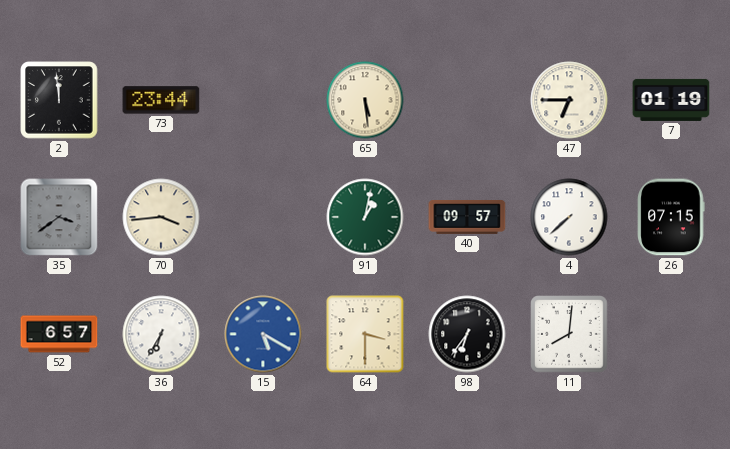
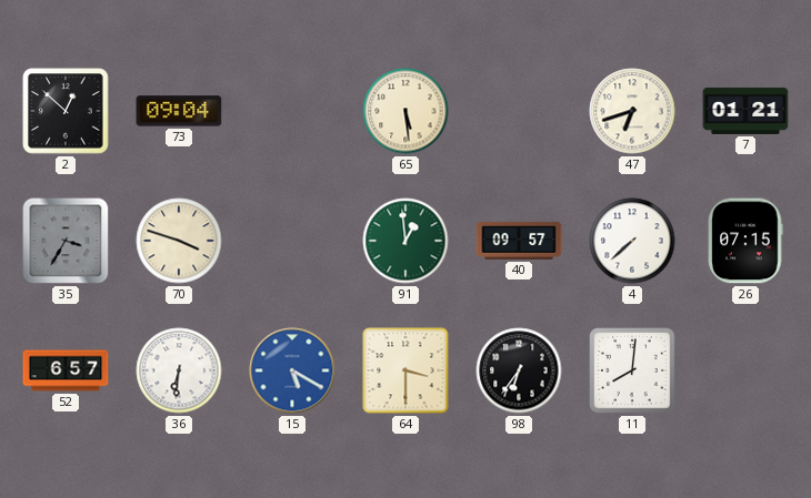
2: 11:59 -> 12:52
73: 23:44 -> 09:04
47: 6:45 -> 6:42
7: 01:19 -> 01:21
35: 3:39 -> 3:35
70: 3:44 -> 3:48
91: 1:02 -> 12:59
36: 6:35 -> 6:31
